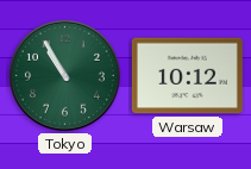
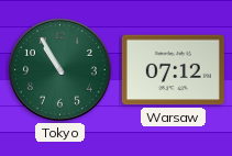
Warsaw: 10:12 -> 07:12
